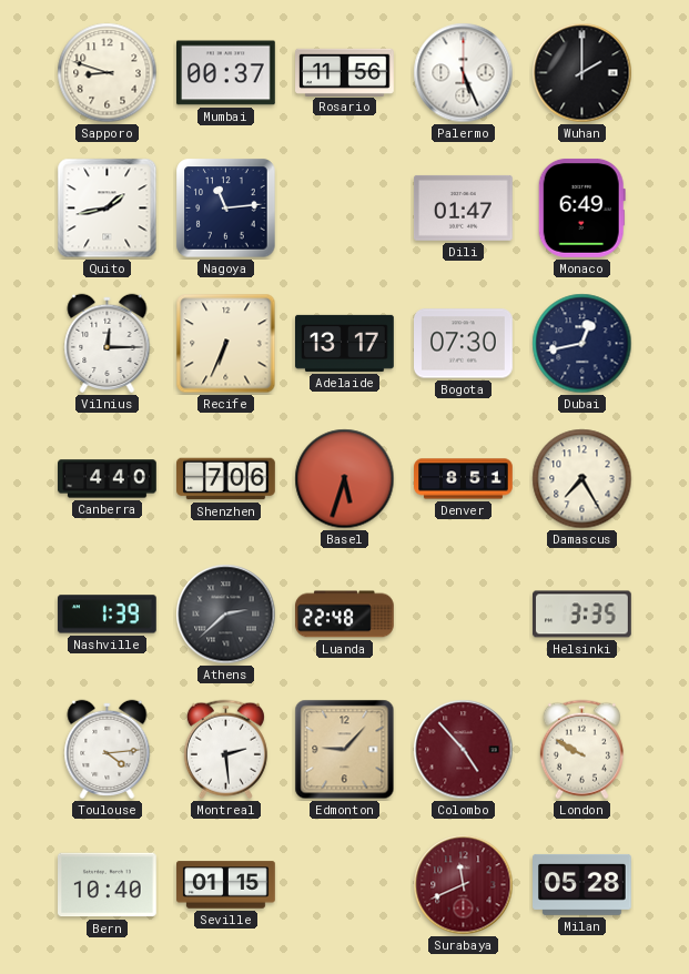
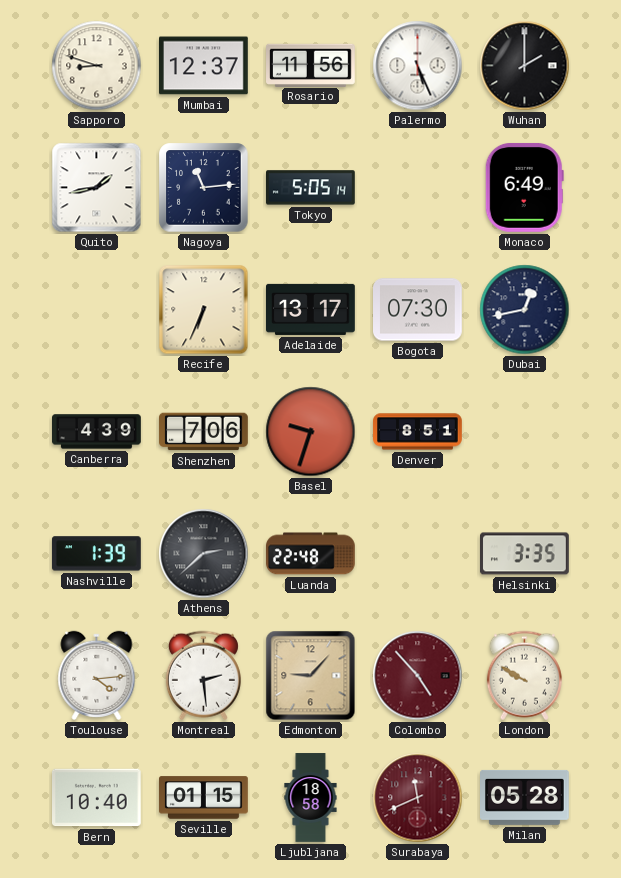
Mumbai: 00:37 -> 12:37
Tokyo: none -> 5:05
Dili: 01:47 -> none
Vilnius: 12:15 -> none
Canberra: 4:40 -> 4:39
Basel: 5:33 -> 9:33
Damascus: 7:25 -> none
Ljubljana: none -> 18:58
